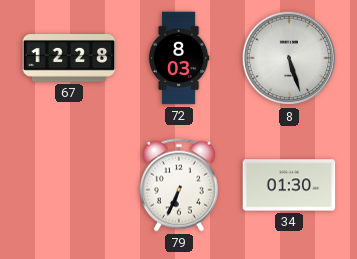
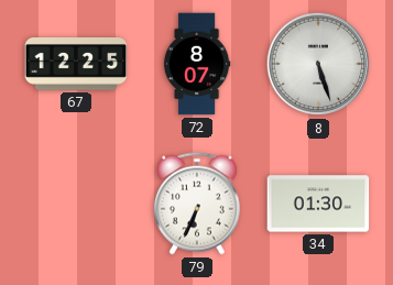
67: 12:28 -> 12:25
72: 8:03 -> 8:07
